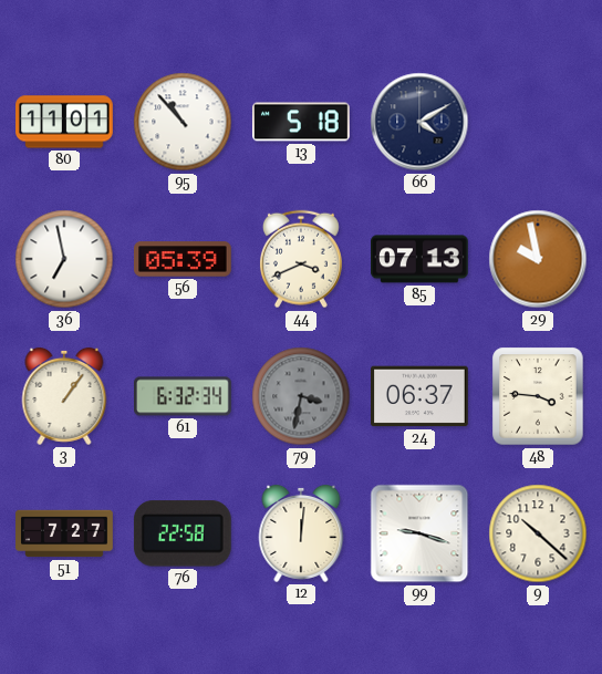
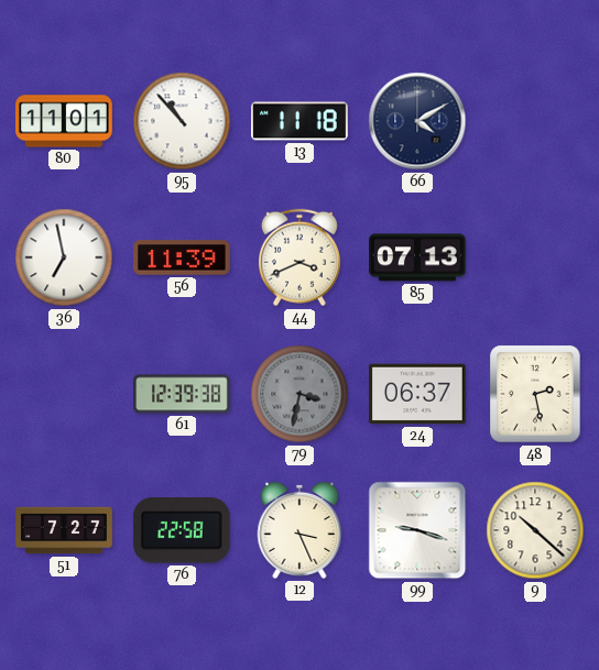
13: 5:18 -> 11:18
56: 05:39 -> 11:39
29: 9:58 -> none
3: 1:06 -> none
61: 6:32 -> 12:39
48: 3:46 -> 2:28
12: 12:01 -> 3:26
